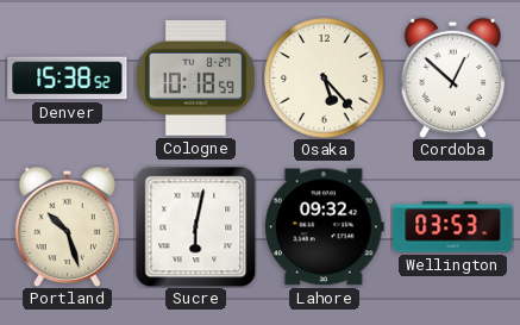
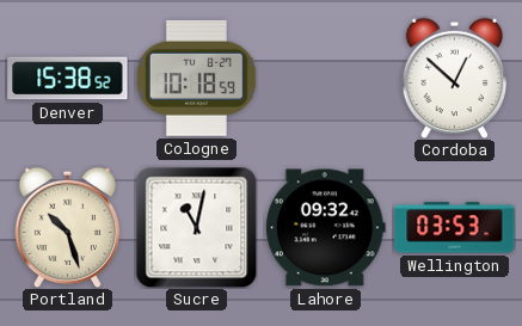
Osaka: 5:23 -> none
Sucre: 6:02 -> 11:02
